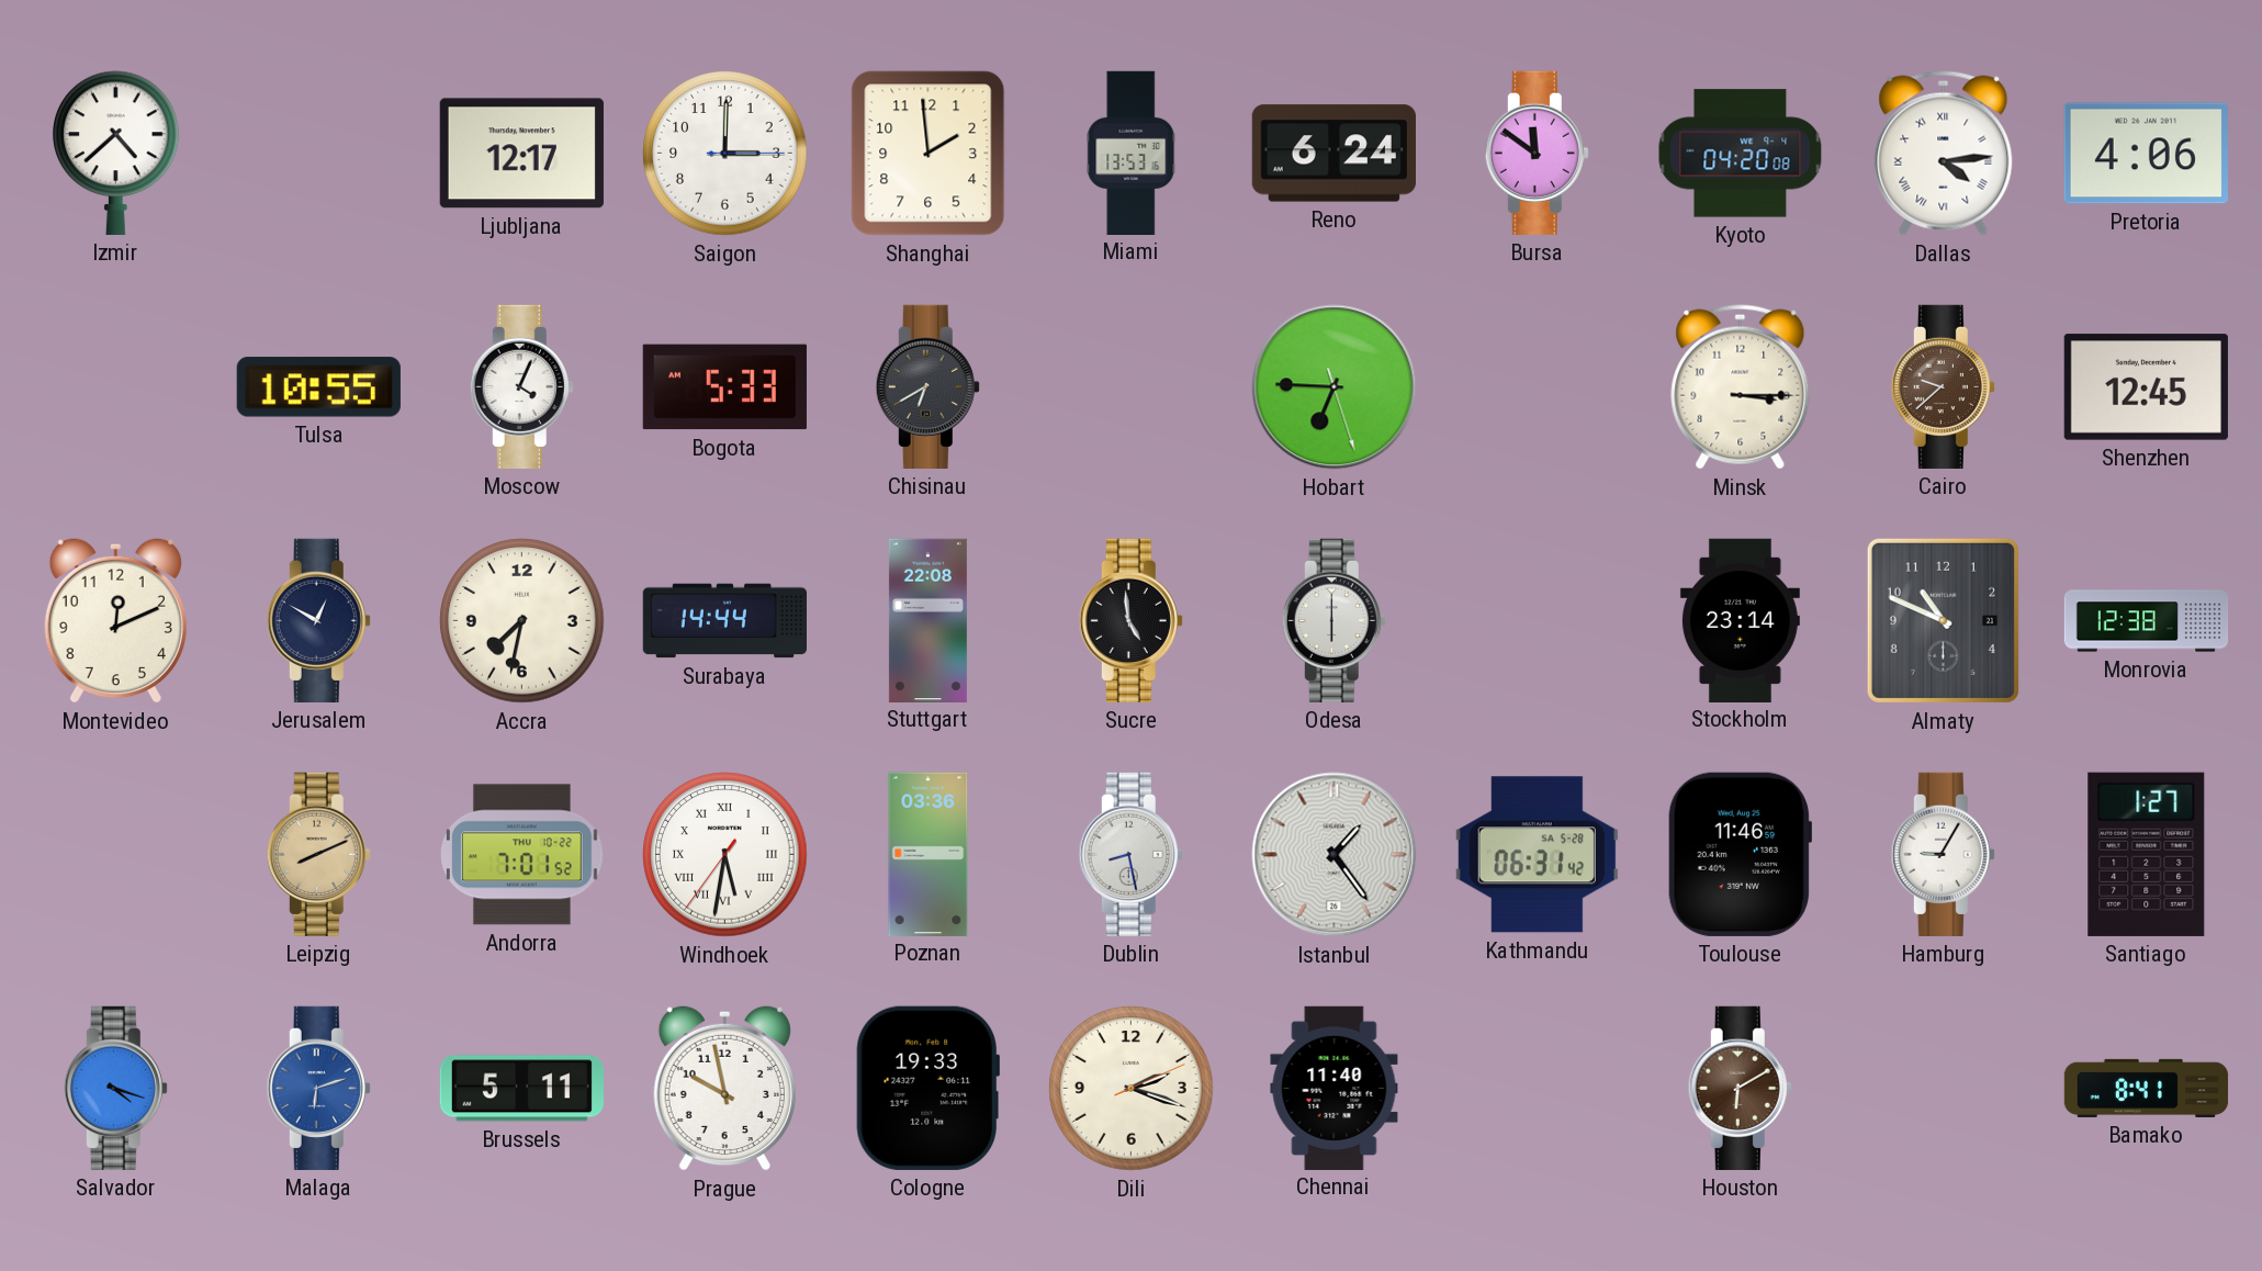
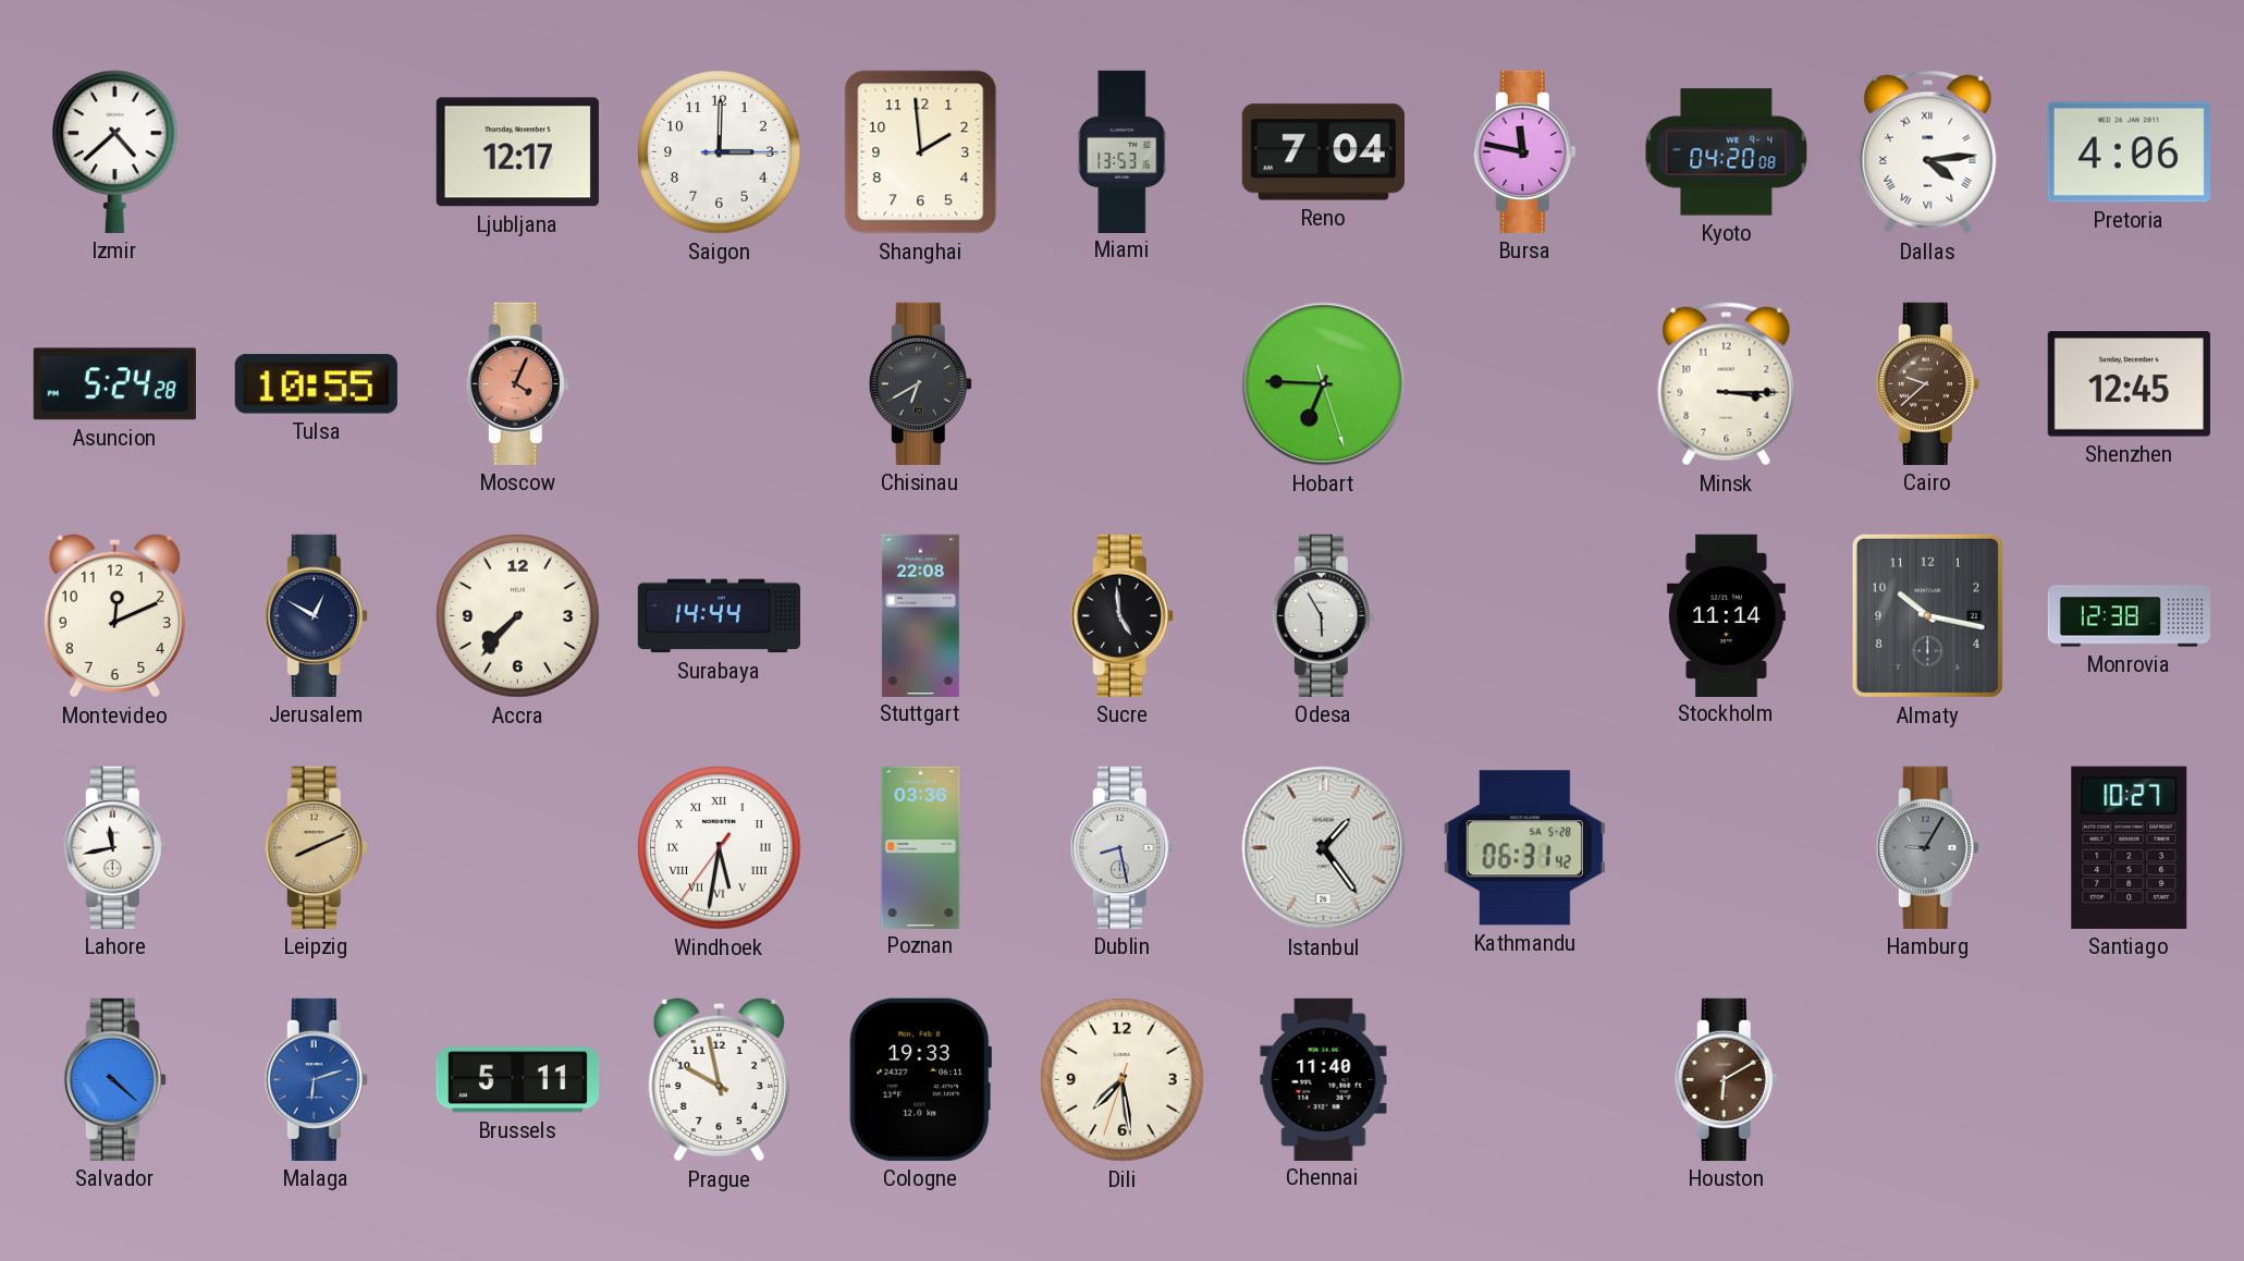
Reno: 6:24 -> 7:04
Bursa: 11:51 -> 11:47
Asuncion: none -> 5:24
Moscow dial: white -> salmon
Bogota: 5:33 -> none
Accra: 7:32 -> 7:37
Odesa: 6:00 -> 5:55
Stockholm: 23:14 -> 11:14
Almaty: 10:49 -> 10:17
Lahore: none -> 11:43
Andorra: 7:01 -> none
Toulouse: 11:46 -> none
Hamburg dial: white -> grey
Santiago: 1:27 -> 10:27
Salvador: 4:18 -> 4:22
Dili: 2:18 -> 7:28
Bamako: 8:41 -> none
